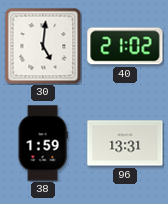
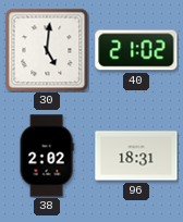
38: 1:59 -> 2:02
96: 13:31 -> 18:31
